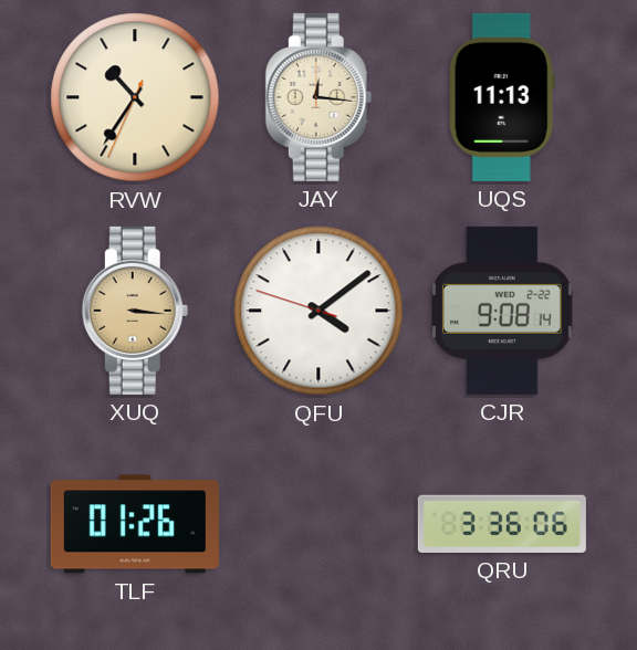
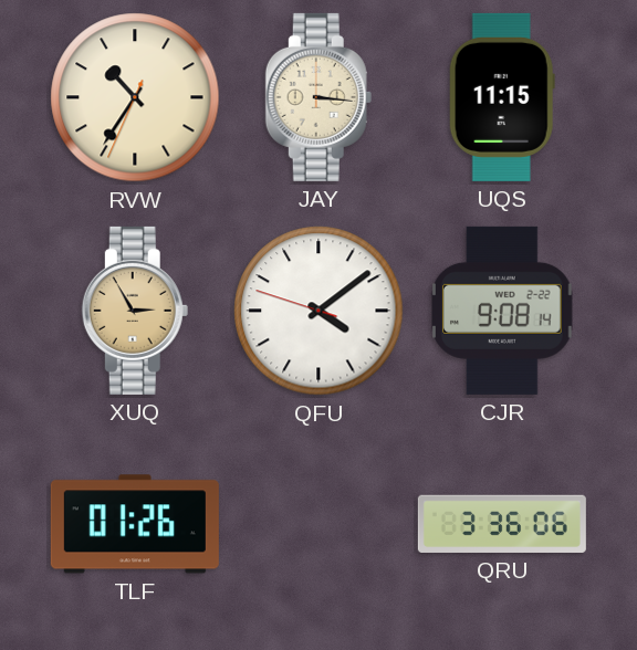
JAY: 12:16 -> 3:16
UQS: 11:13 -> 11:15
XUQ: 3:16 -> 2:55
